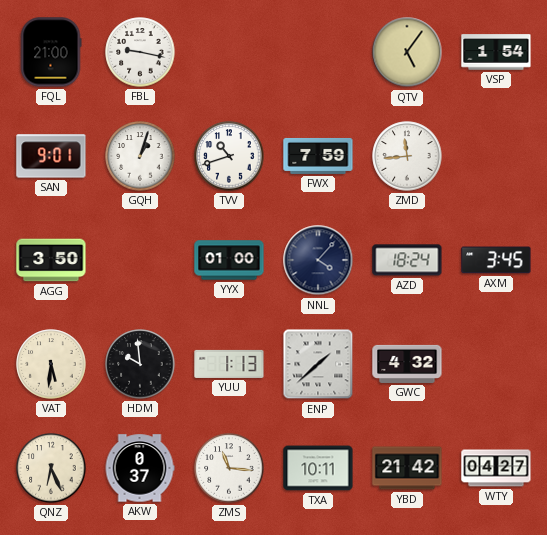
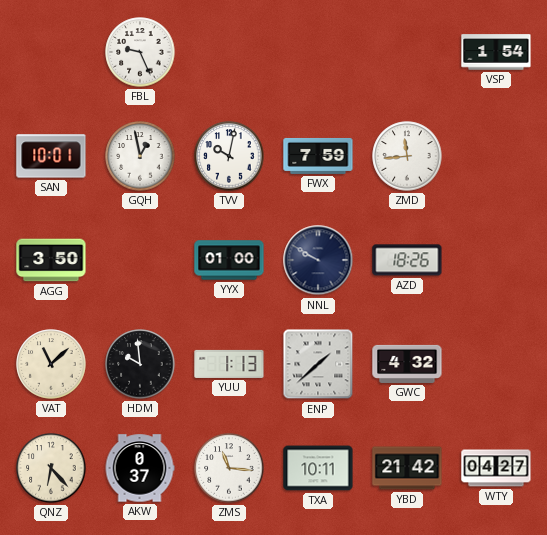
FQL: 21:00 -> none
FBL: 9:17 -> 9:26
QTV: 5:06 -> none
SAN: 9:01 -> 10:01
GQH: 1:03 -> 12:58
TVV: 10:42 -> 10:02
NNL: 4:07 -> 9:50
AZD: 18:24 -> 18:26
AXM: 3:45 -> none
VAT: 5:31 -> 11:08
QNZ: 6:26 -> 6:23
